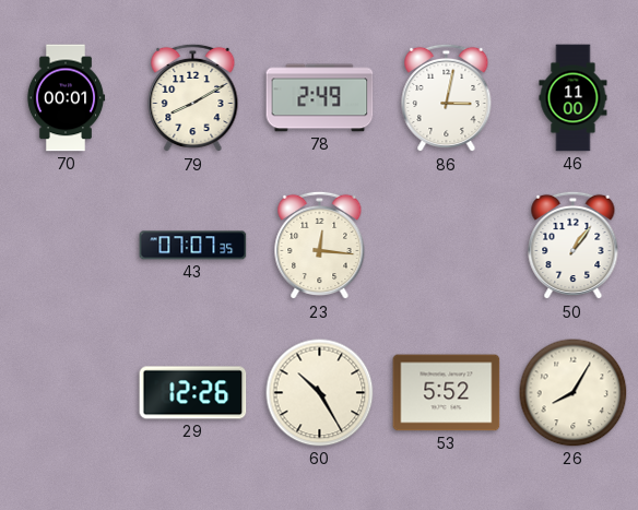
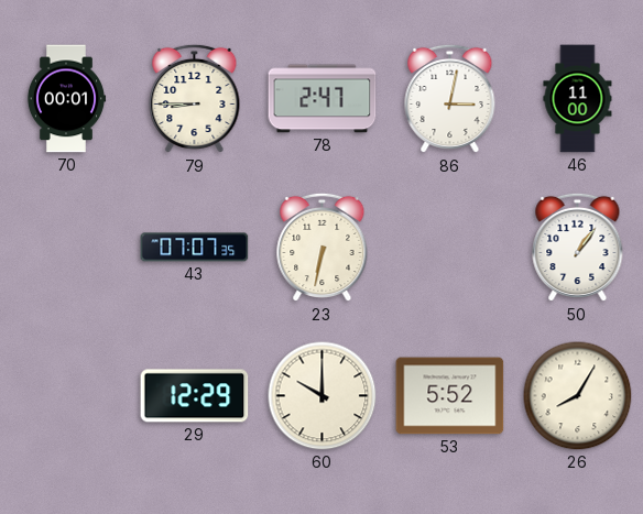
79: 8:10 -> 8:45
78: 2:49 -> 2:47
23: 12:16 -> 6:32
29: 12:26 -> 12:29
60: 10:25 -> 10:00
